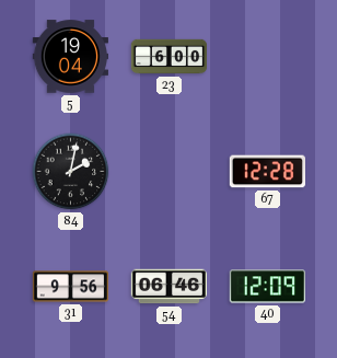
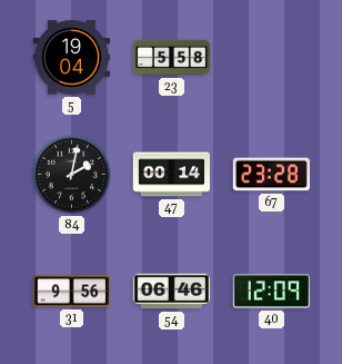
23: 6:00 -> 5:58
47: none -> 00:14
67: 12:28 -> 23:28
